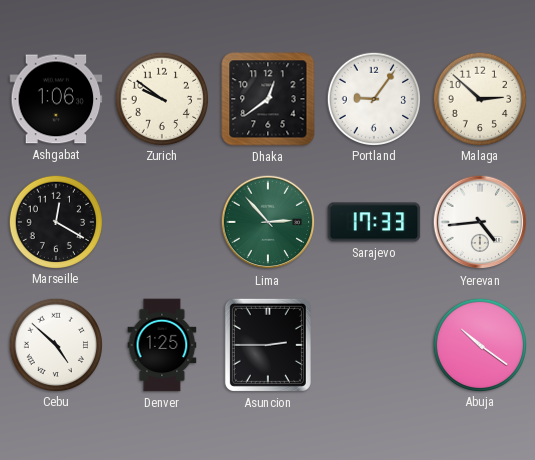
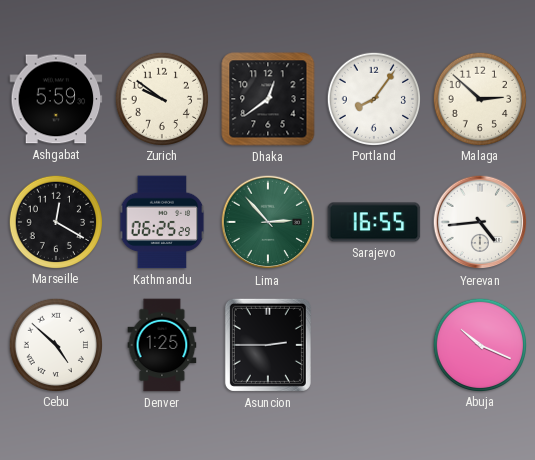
Ashgabat: 1:06 -> 5:59
Portland: 9:06 -> 8:06
Kathmandu: none -> 06:25
Sarajevo: 17:33 -> 16:55
Abuja: 10:21 -> 10:19
